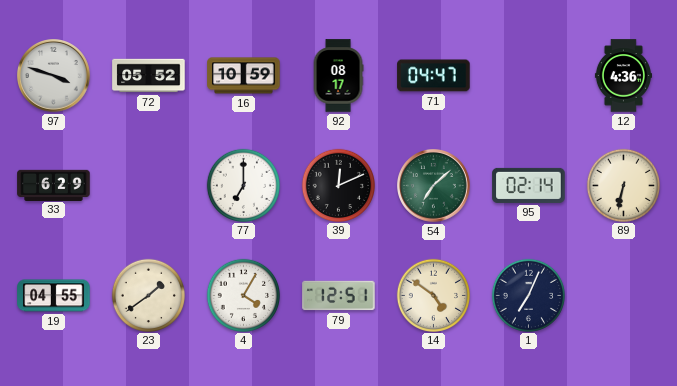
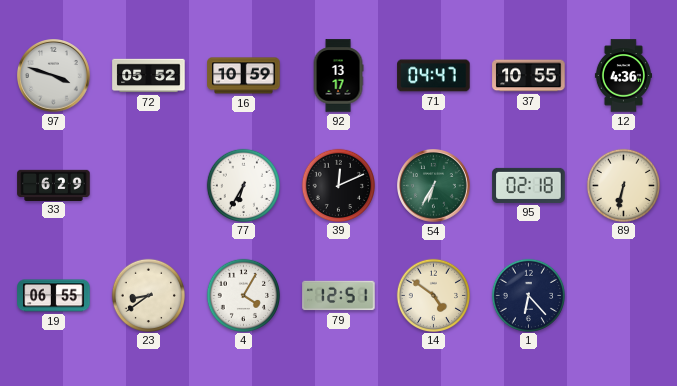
92: 08:17 -> 13:17
37: none -> 10:55
77: 7:00 -> 6:35
54: 7:08 -> 6:35
95: 02:14 -> 02:18
19: 04:55 -> 06:55
23: 1:39 -> 8:39
1: 7:04 -> 6:23
